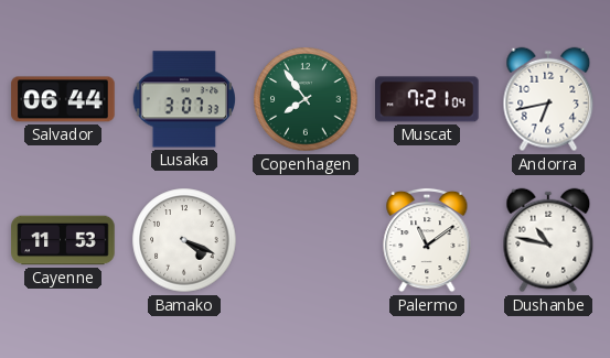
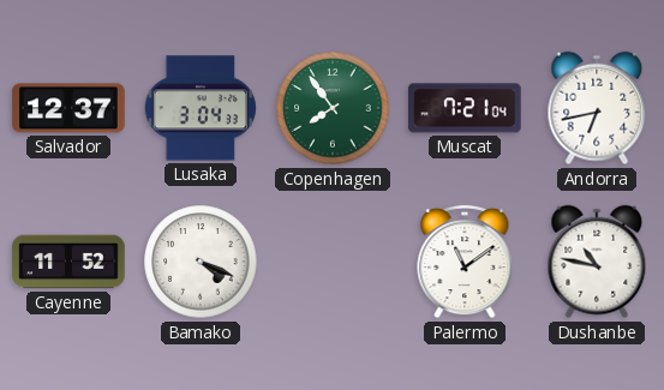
Salvador: 06:44 -> 12:37
Lusaka: 3:07 -> 3:04
Cayenne: 11:53 -> 11:52
